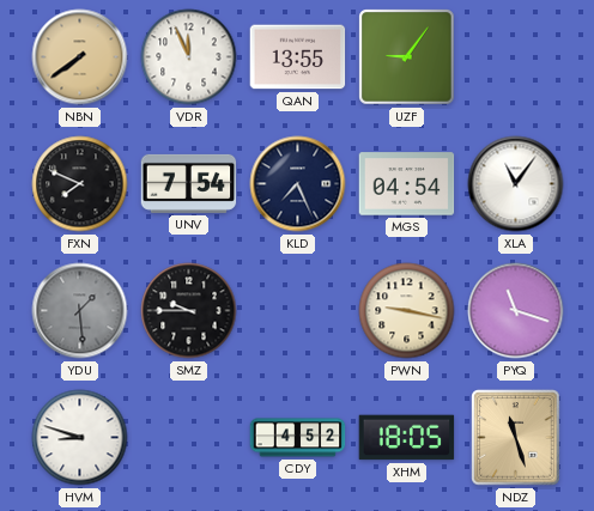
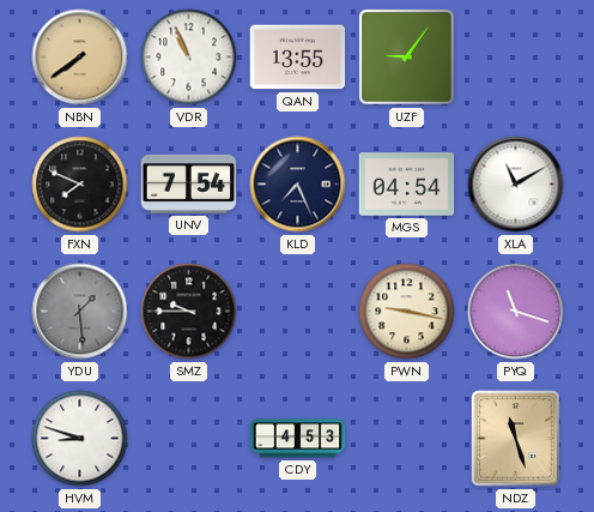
VDR: 11:56 -> 10:56
XLA: 11:06 -> 11:10
CDY: 4:52 -> 4:53
XHM: 18:05 -> none
